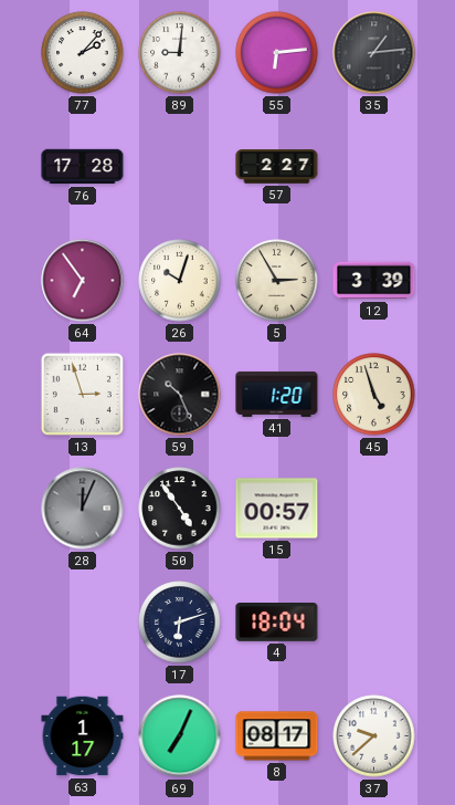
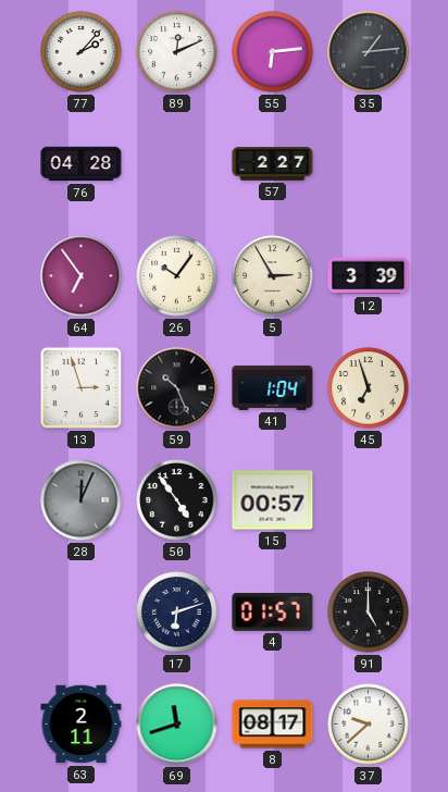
89: 9:01 -> 12:11
76: 17:28 -> 04:28
26: 10:03 -> 10:06
41: 1:20 -> 1:04
45: 4:57 -> 6:57
4: 18:04 -> 01:57
91: none -> 5:00
63: 1:17 -> 2:11
69: 7:04 -> 11:42
